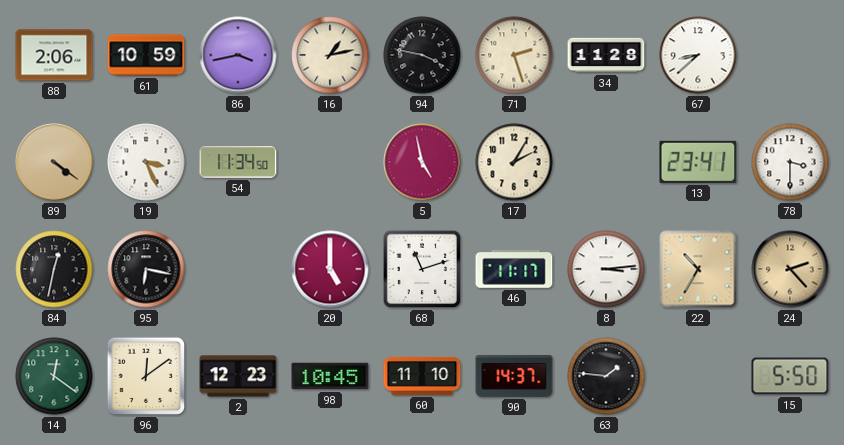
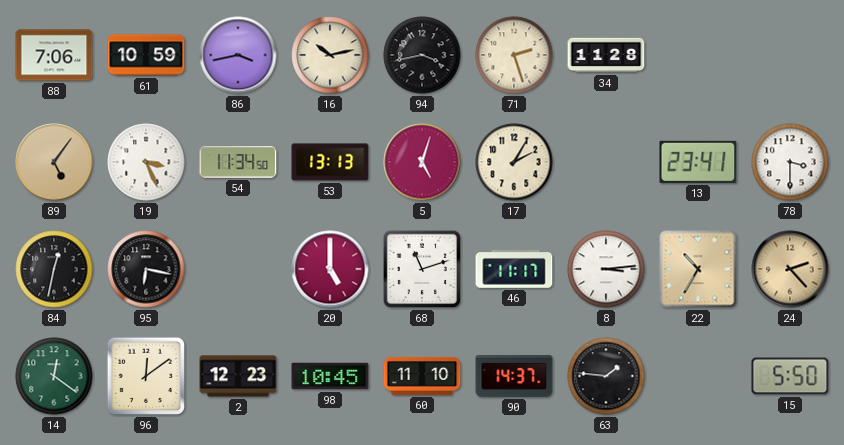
88: 2:06 -> 7:06
16: 1:13 -> 10:13
94: 3:47 -> 3:43
67: 8:38 -> none
89: 4:21 -> 5:06
53: none -> 13:13
5: 4:58 -> 5:03
